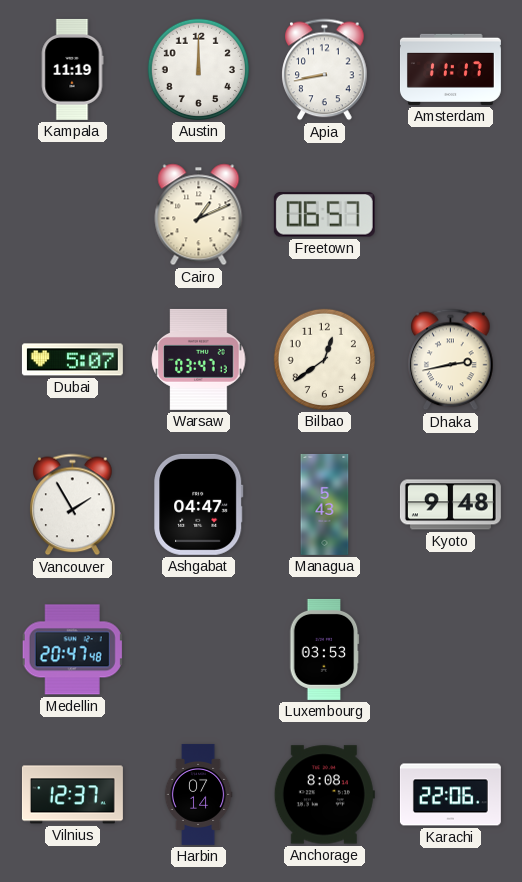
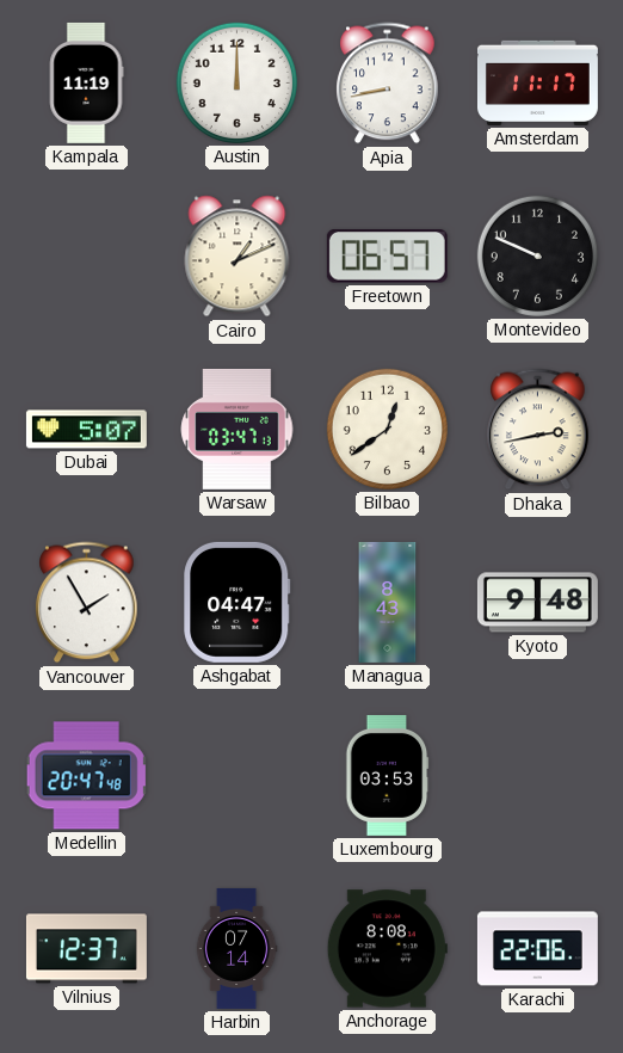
Montevideo: none -> 9:49
Managua: 5:43 -> 8:43
